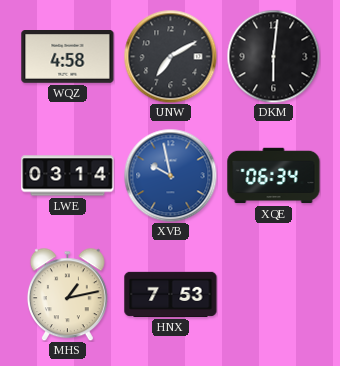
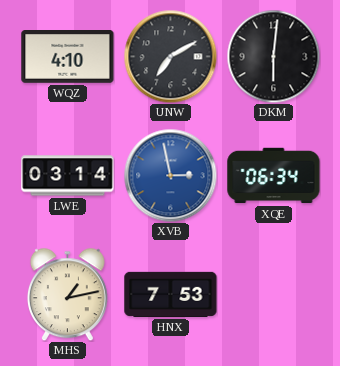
WQZ: 4:58 -> 4:10
XVB: 9:58 -> 2:58
